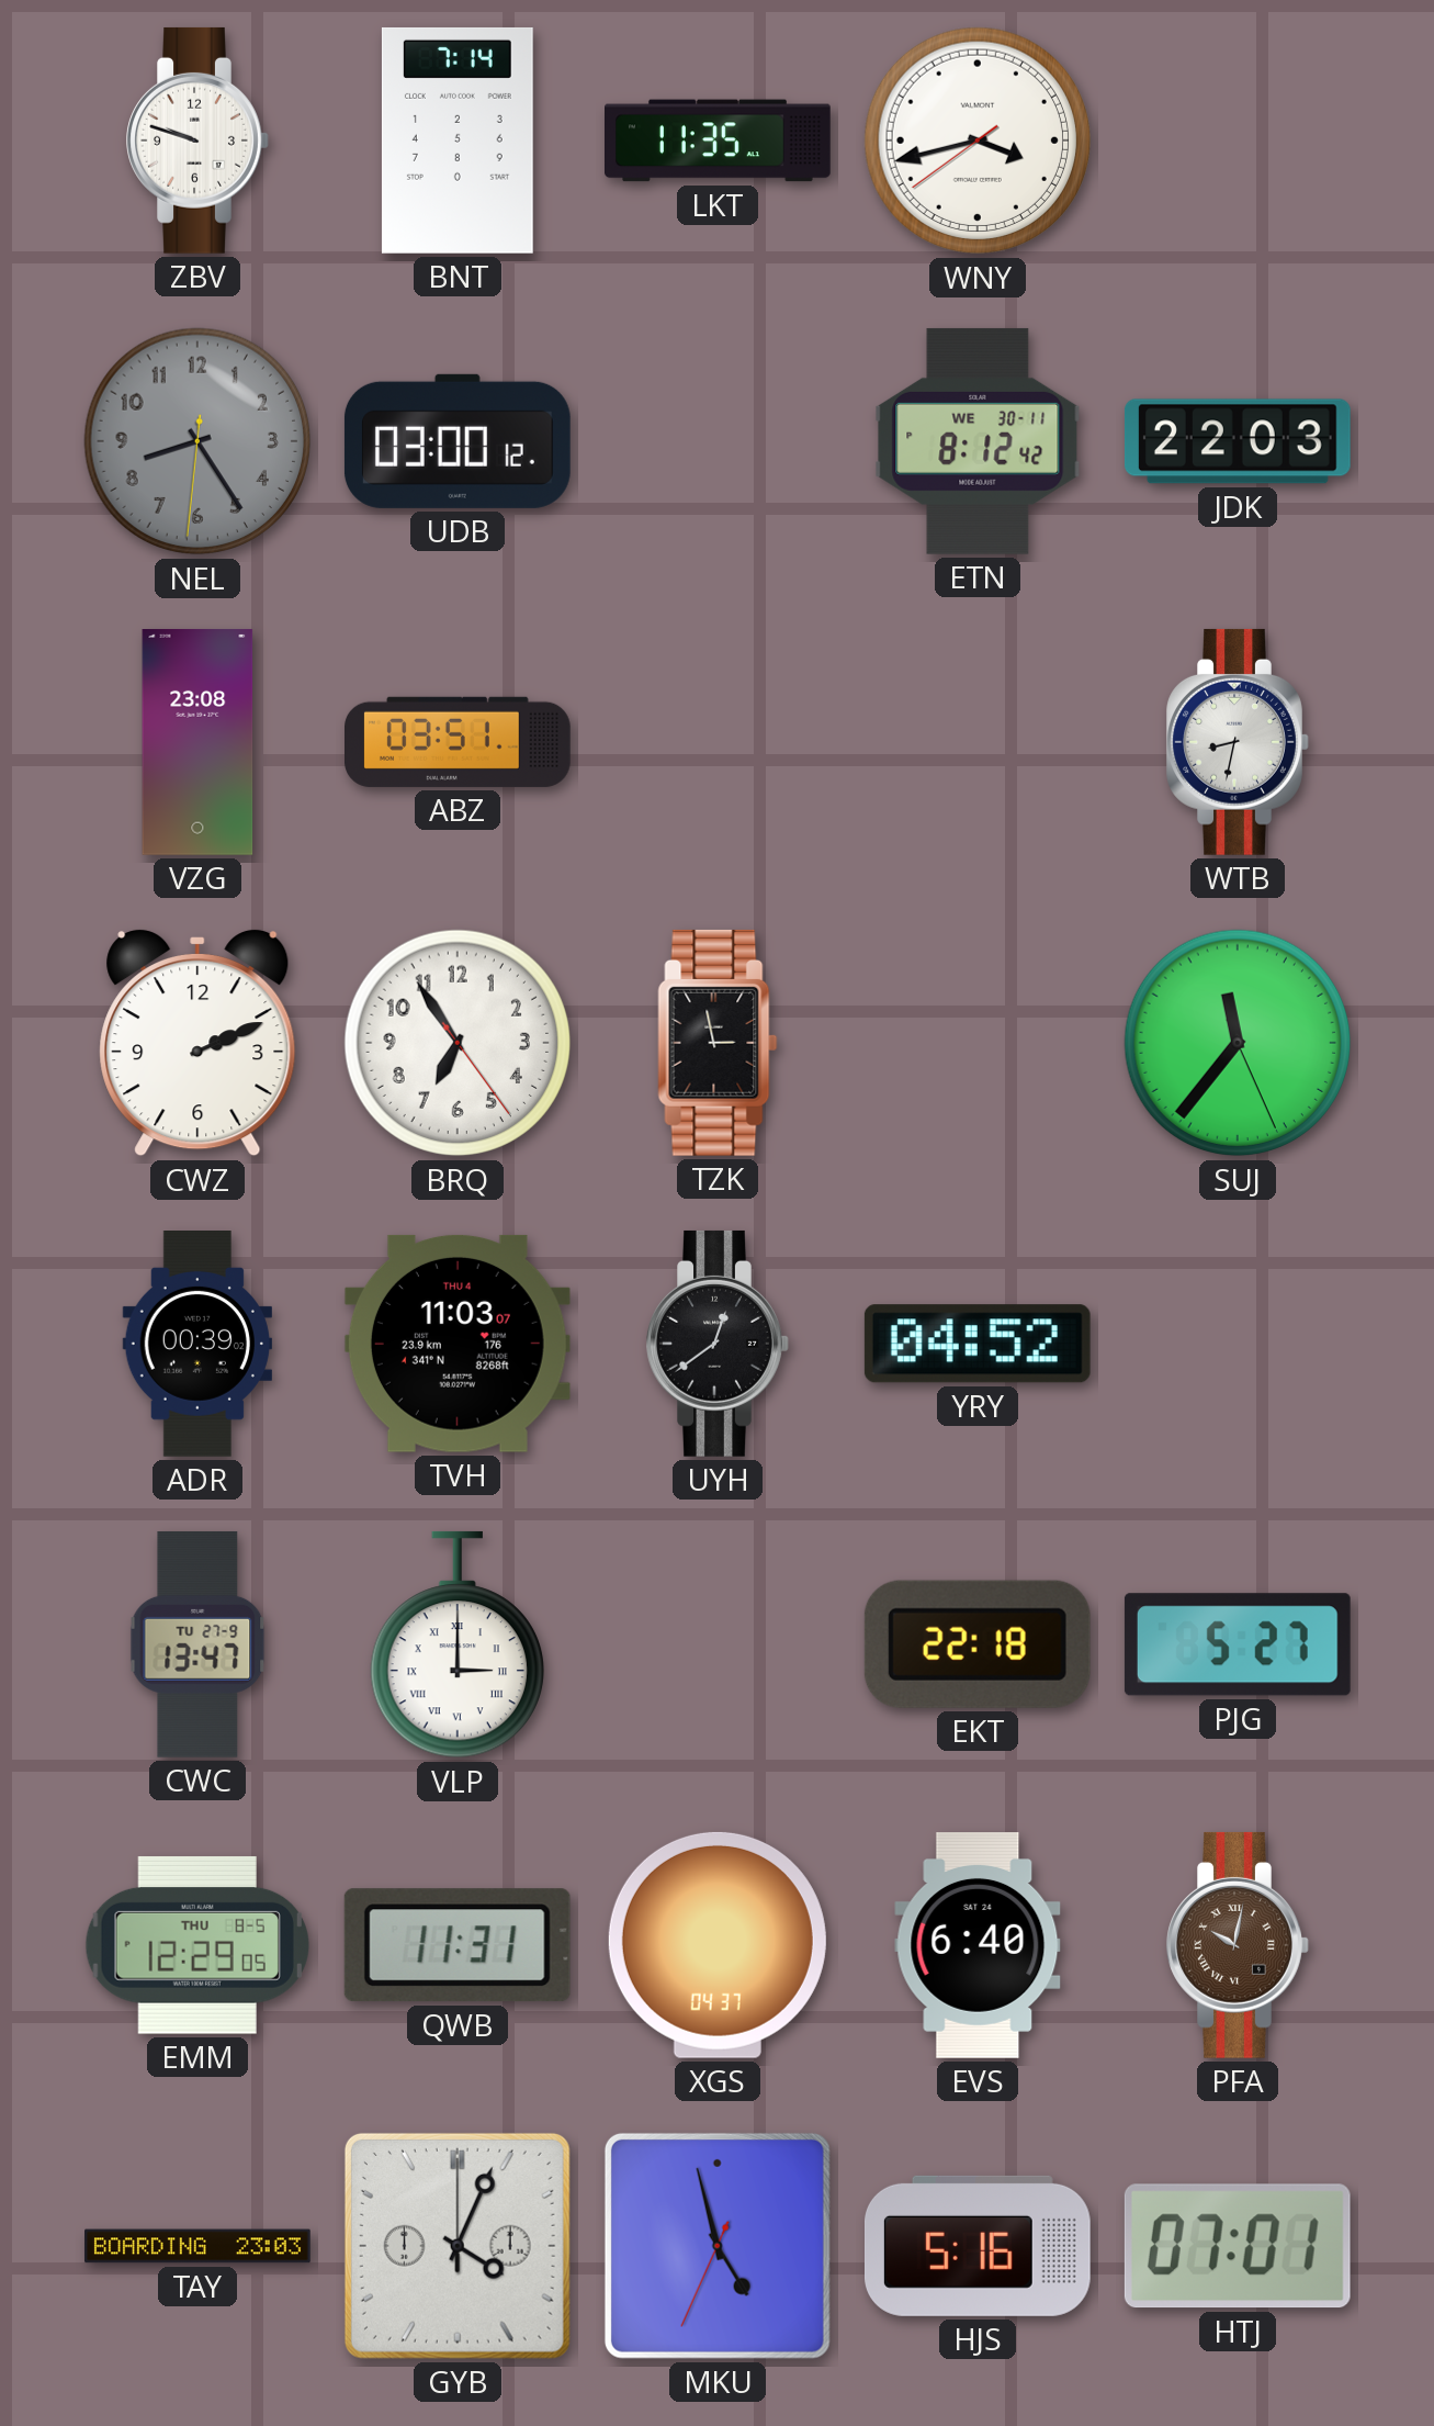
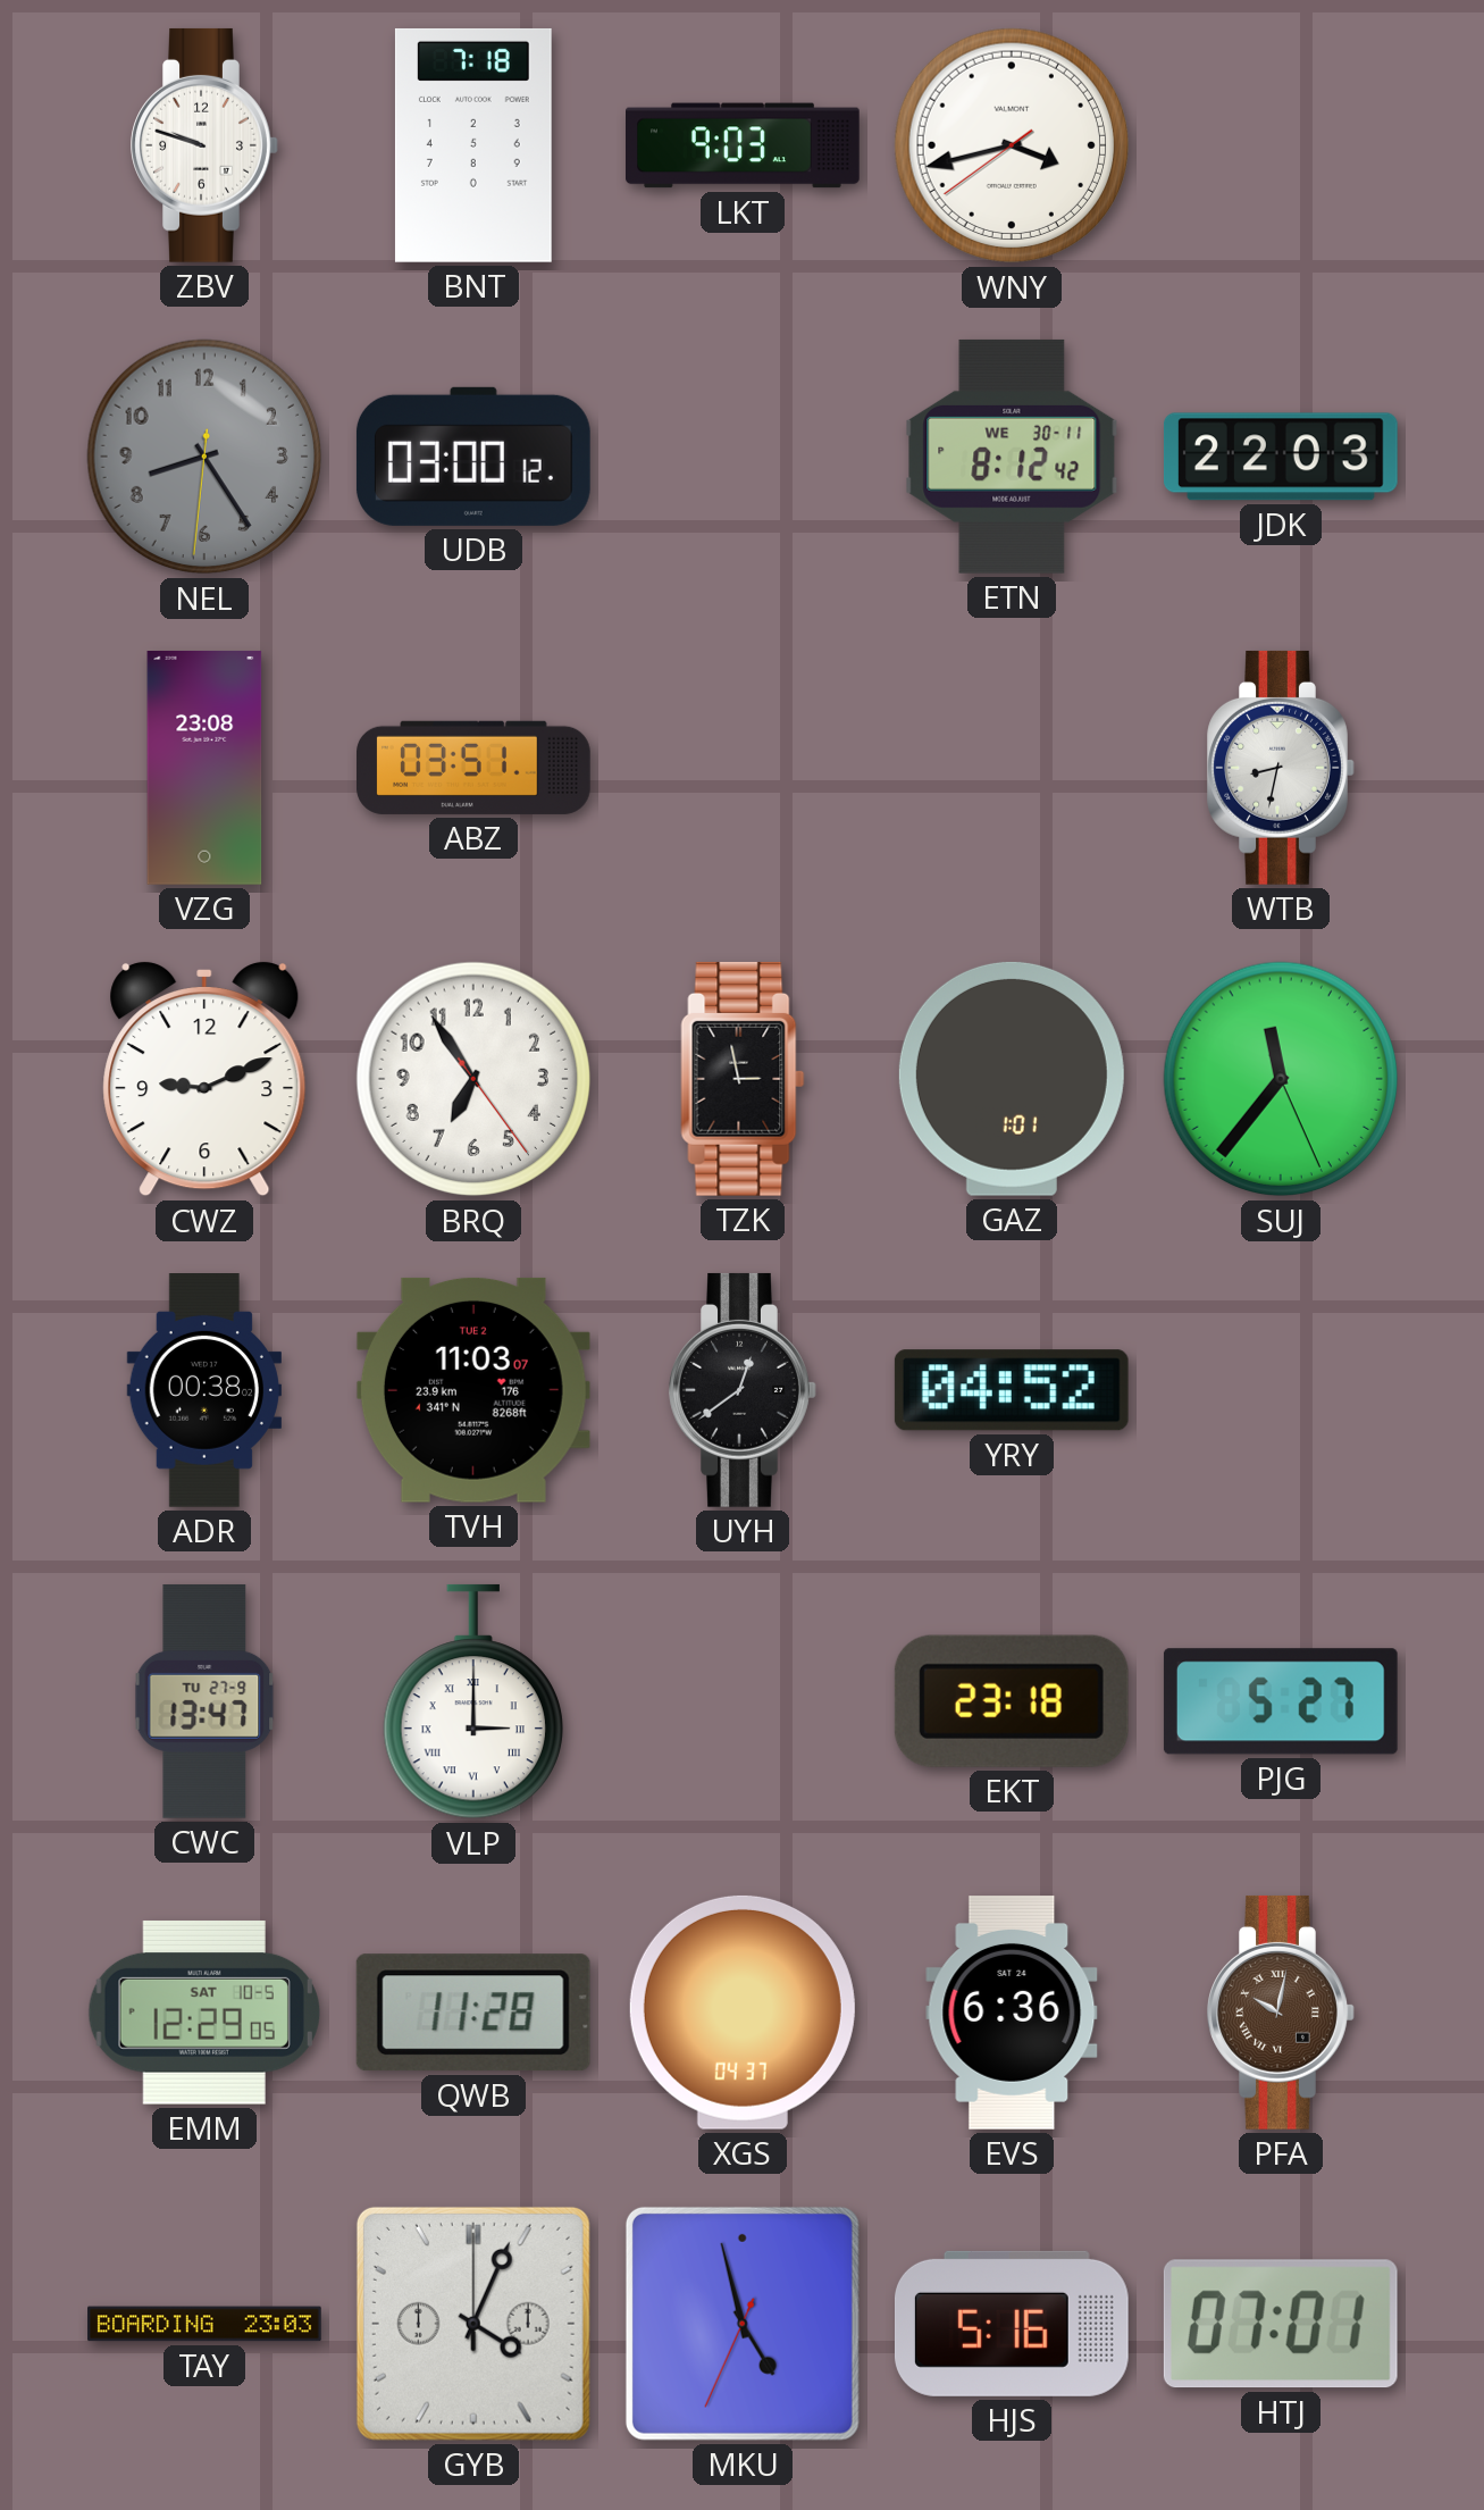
BNT: 7:14 -> 7:18
LKT: 11:35 -> 9:03
CWZ: 2:11 -> 9:11
GAZ: none -> 1:01
ADR: 00:39 -> 00:38
TVH date: THU 4 -> TUE 2
EKT: 22:18 -> 23:18
EMM date: THU 8-5 -> SAT 10-5
QWB: 11:31 -> 11:28
EVS: 6:40 -> 6:36
